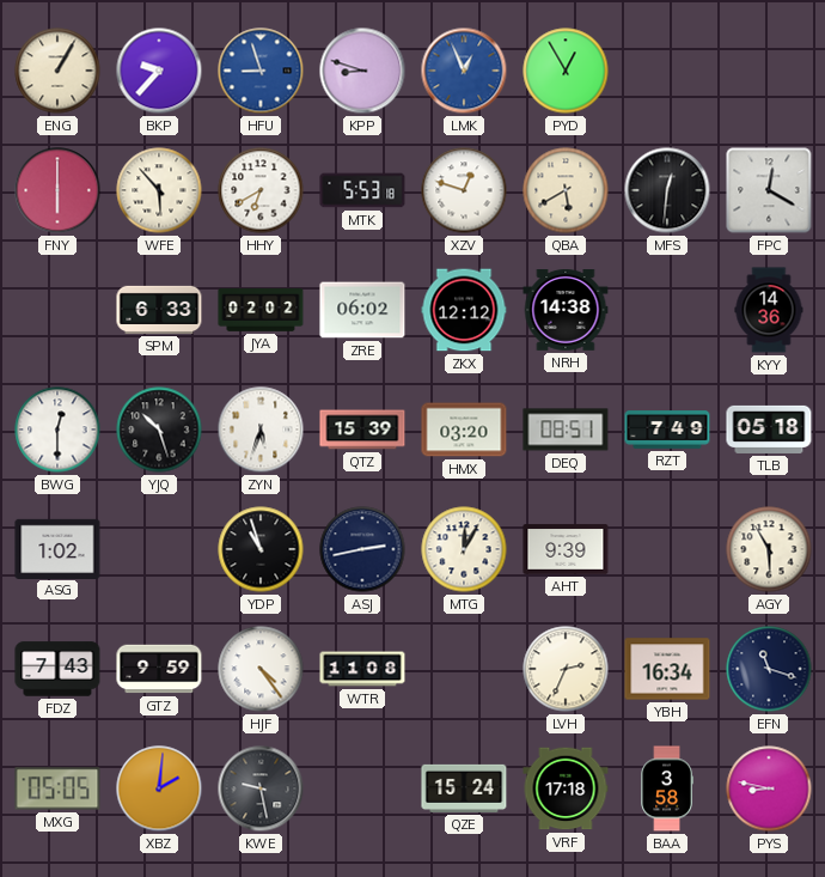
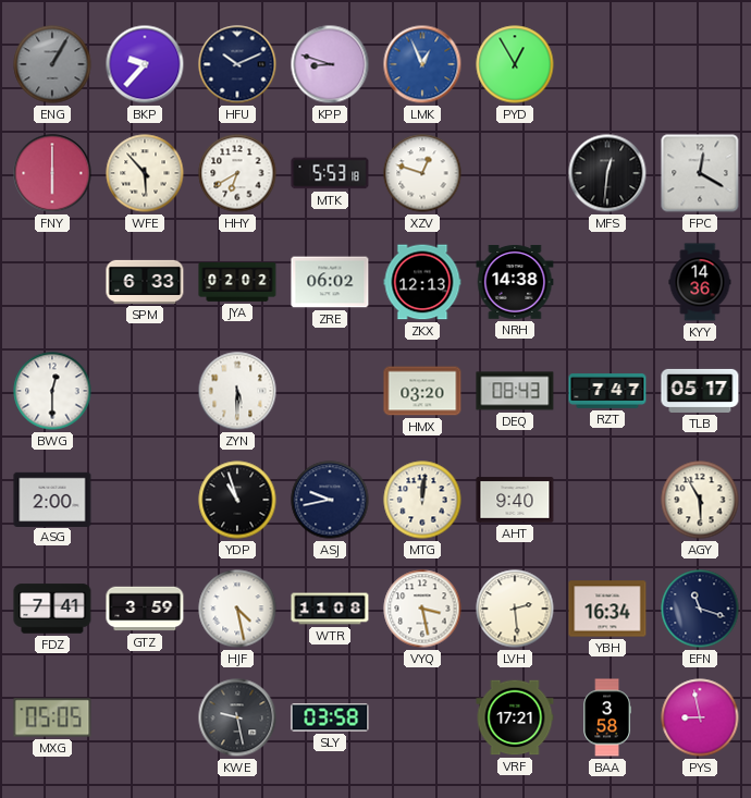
ENG dial: cream -> grey
HFU: 8:57 -> 10:11
HFU dial: blue -> navy
QBA: 5:40 -> none
ZKX: 12:12 -> 12:13
YJQ: 10:27 -> none
ZYN: 5:33 -> 5:30
QTZ: 15:39 -> none
DEQ: 08:51 -> 08:43
RZT: 7:49 -> 7:47
TLB: 05:18 -> 05:17
ASG: 1:02 -> 2:00
ASJ: 2:43 -> 9:43
MTG: 12:05 -> 12:01
AHT: 9:39 -> 9:40
FDZ: 7:43 -> 7:41
GTZ: 9:59 -> 3:59
HJF: 4:24 -> 4:28
VYQ: none -> 3:28
LVH: 2:34 -> 2:29
XBZ: 2:01 -> none
SLY: none -> 03:58
QZE: 15:24 -> none
VRF: 17:18 -> 17:21
PYS: 8:47 -> 8:58
